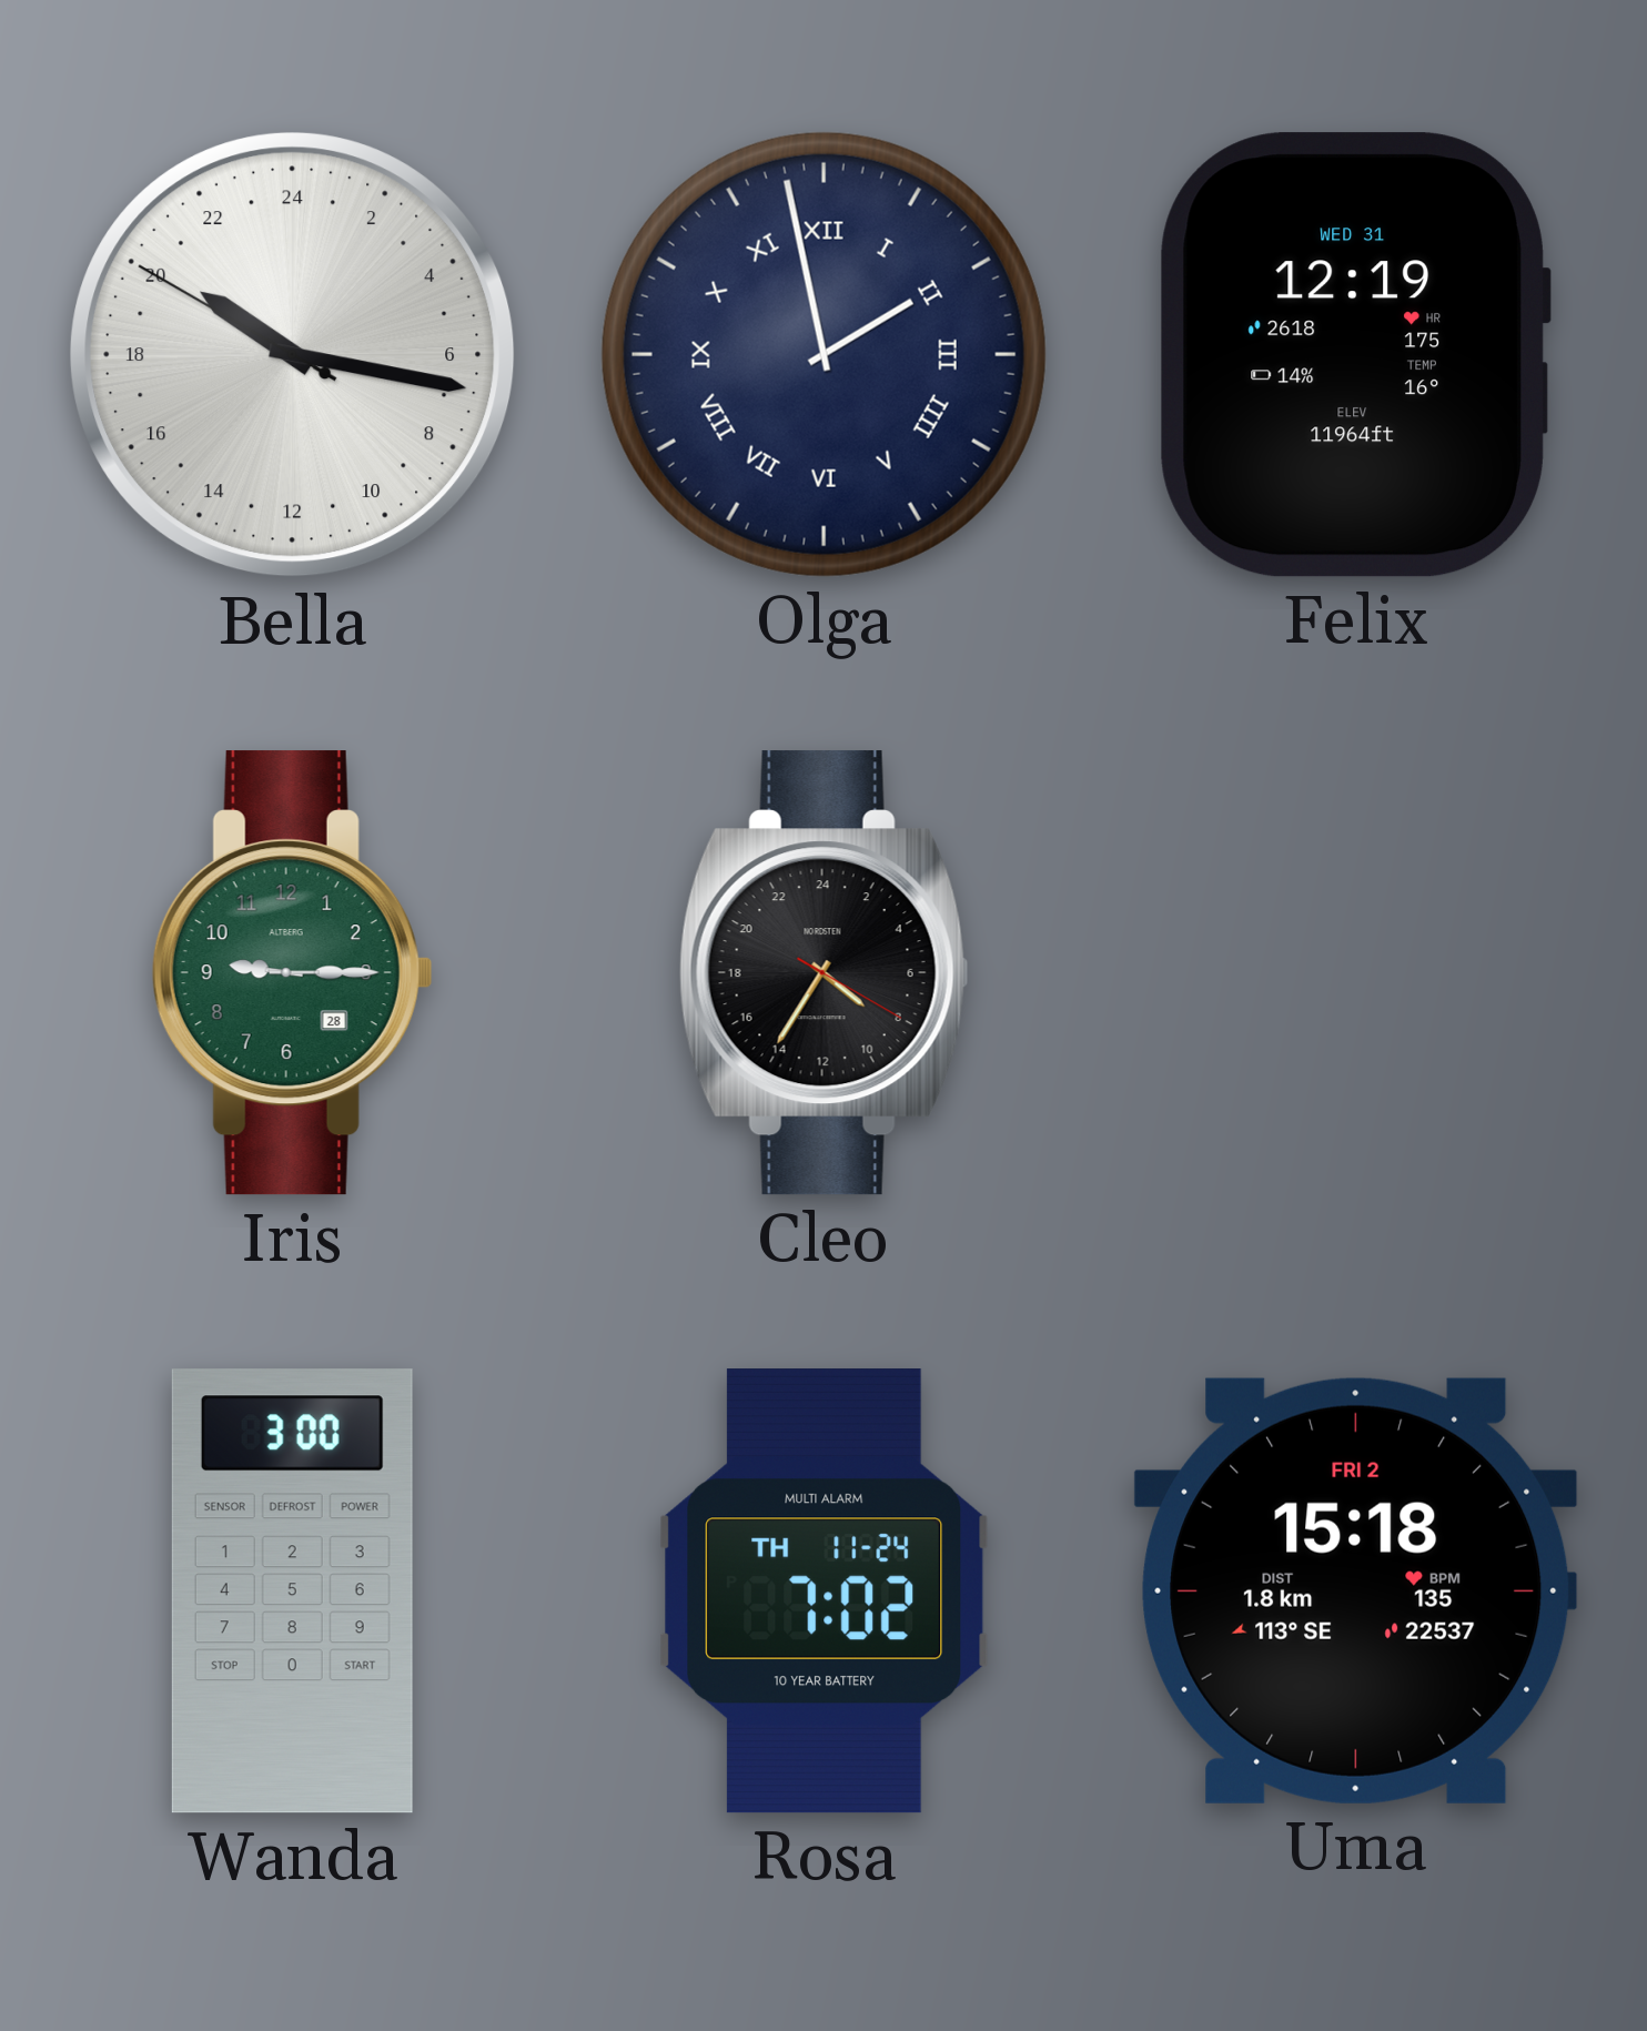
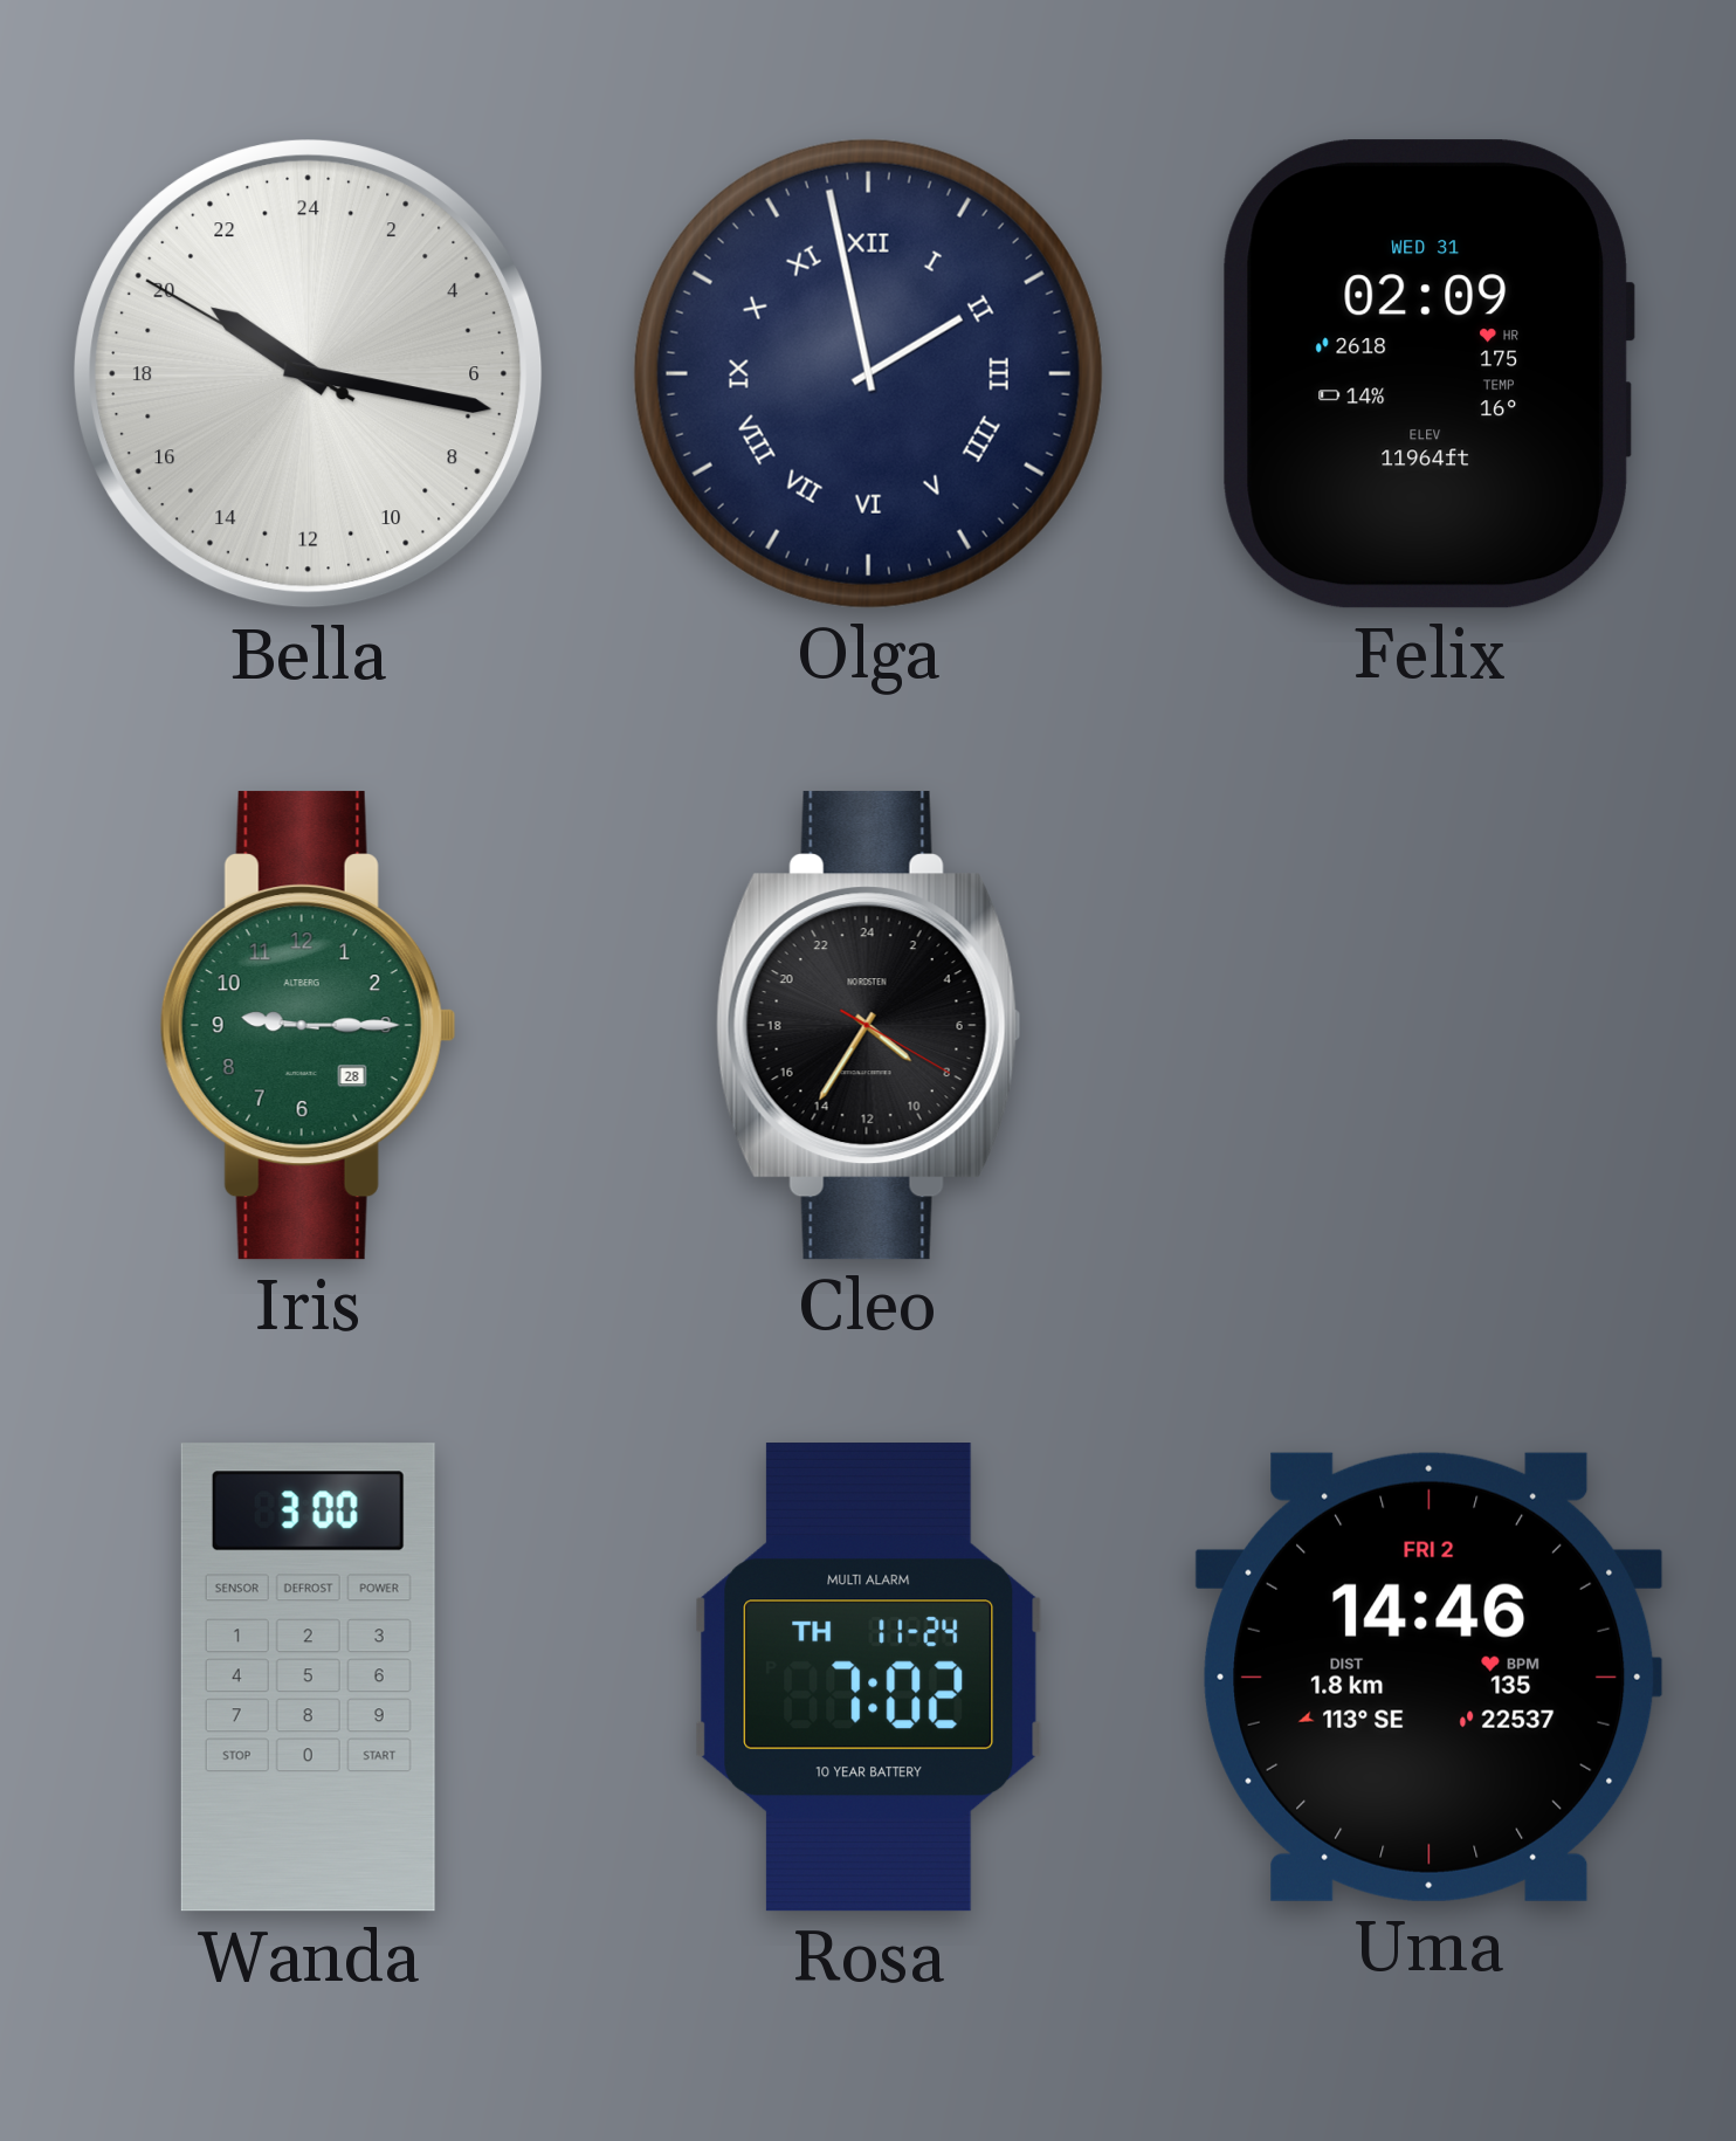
Felix: 12:19 -> 02:09
Uma: 15:18 -> 14:46
